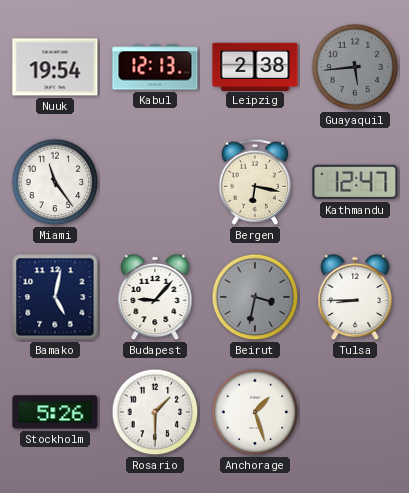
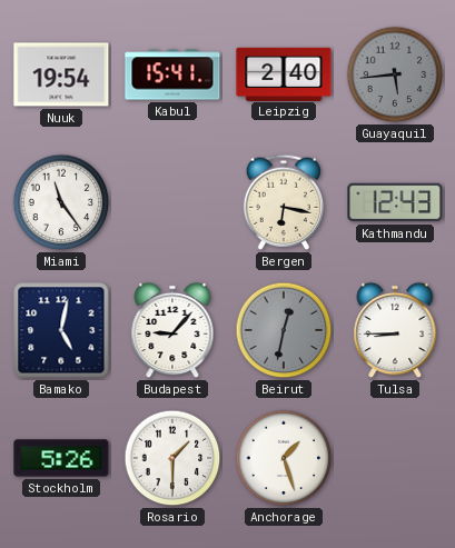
Kabul: 12:13 -> 15:41
Leipzig: 2:38 -> 2:40
Kathmandu: 12:47 -> 12:43
Beirut: 3:32 -> 12:32
